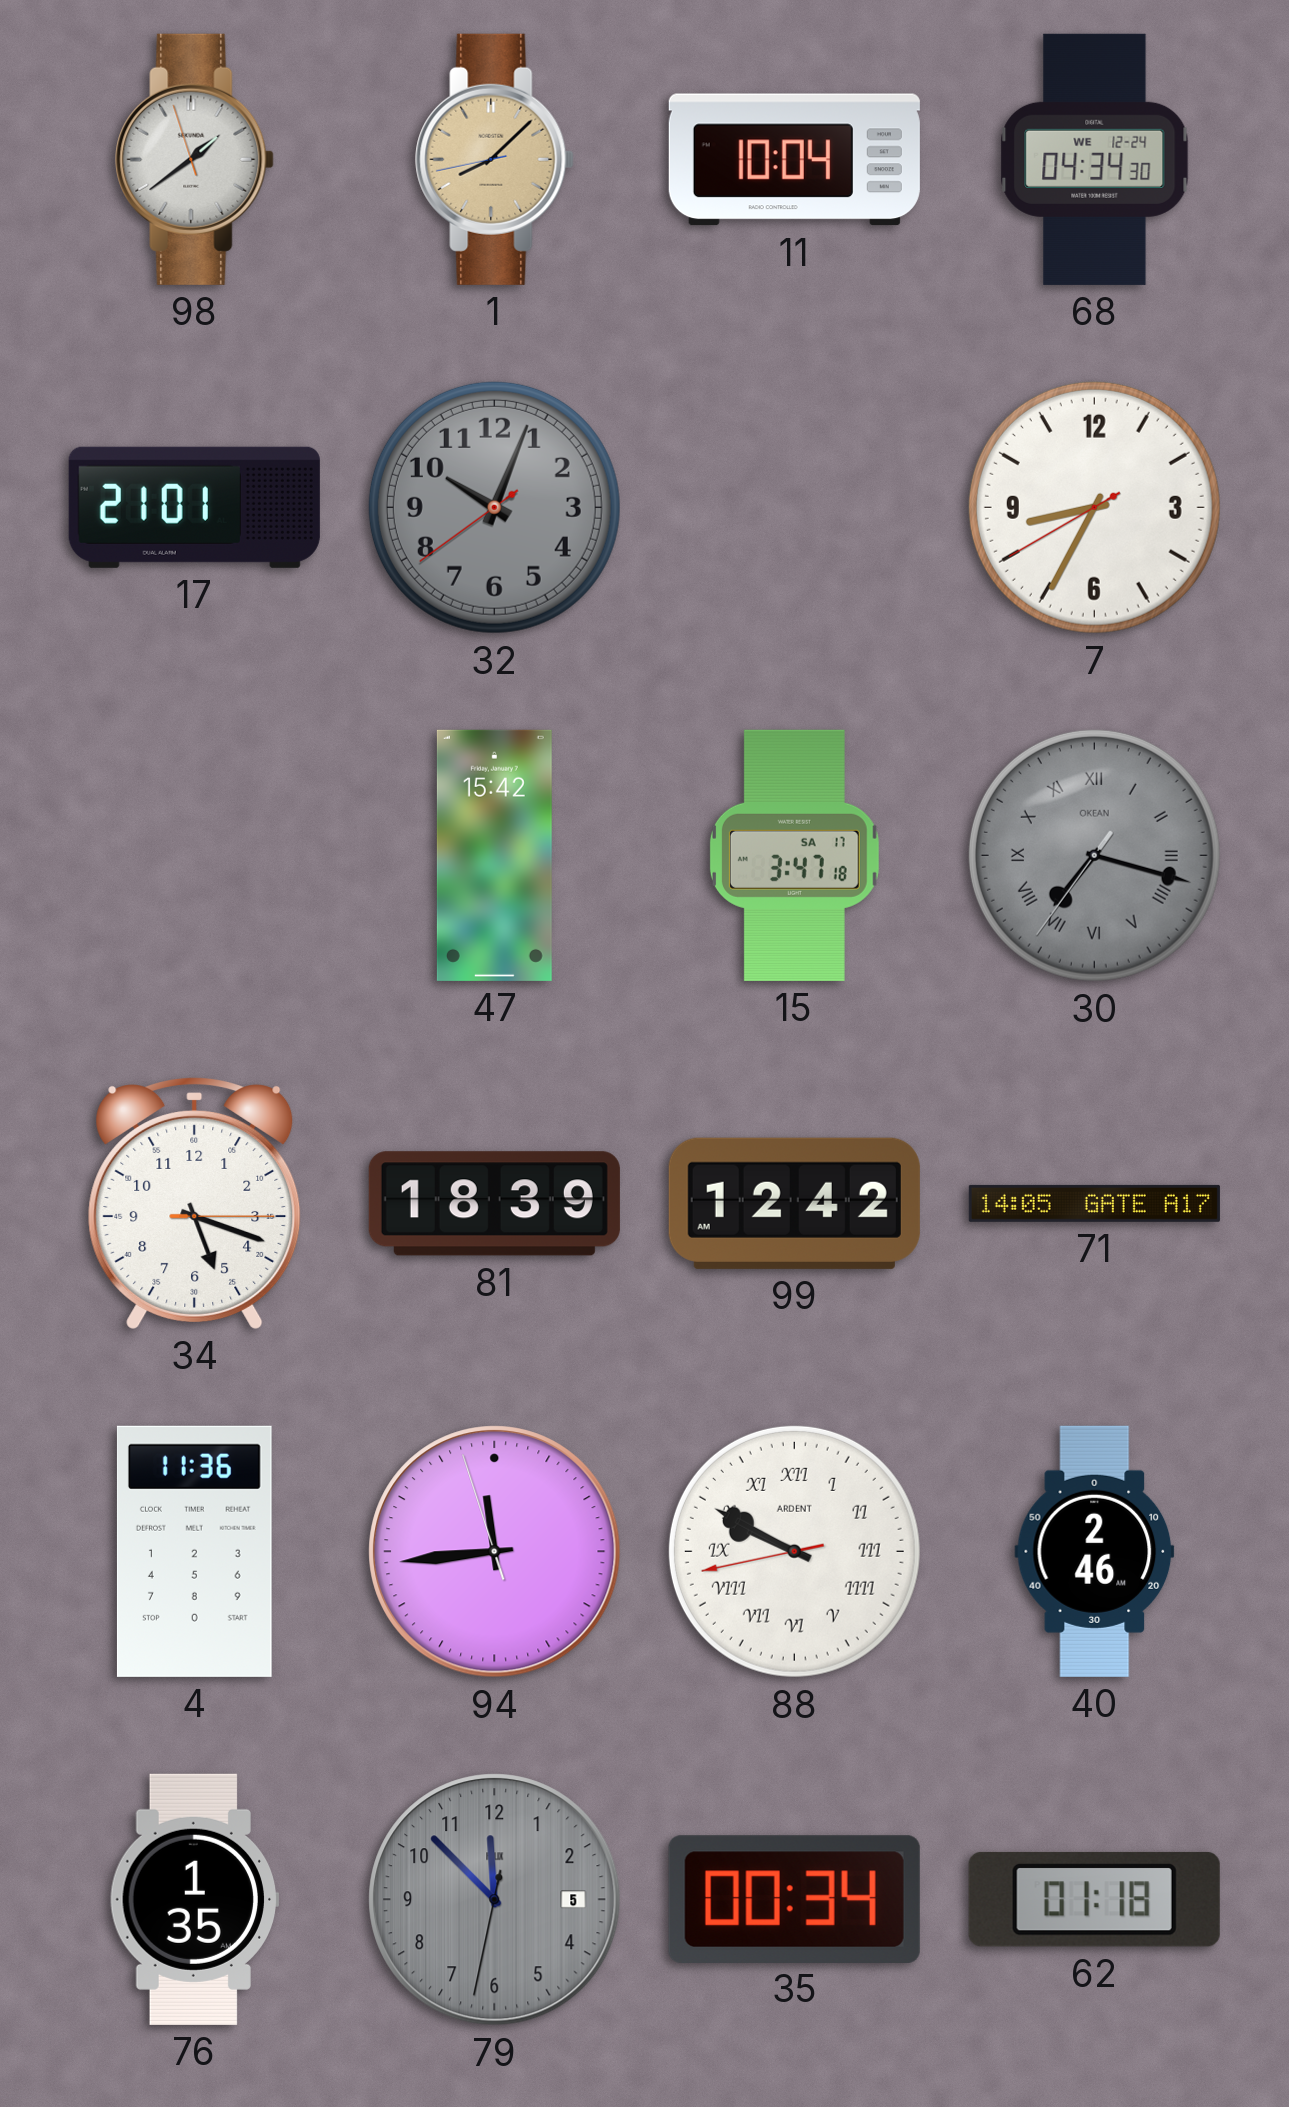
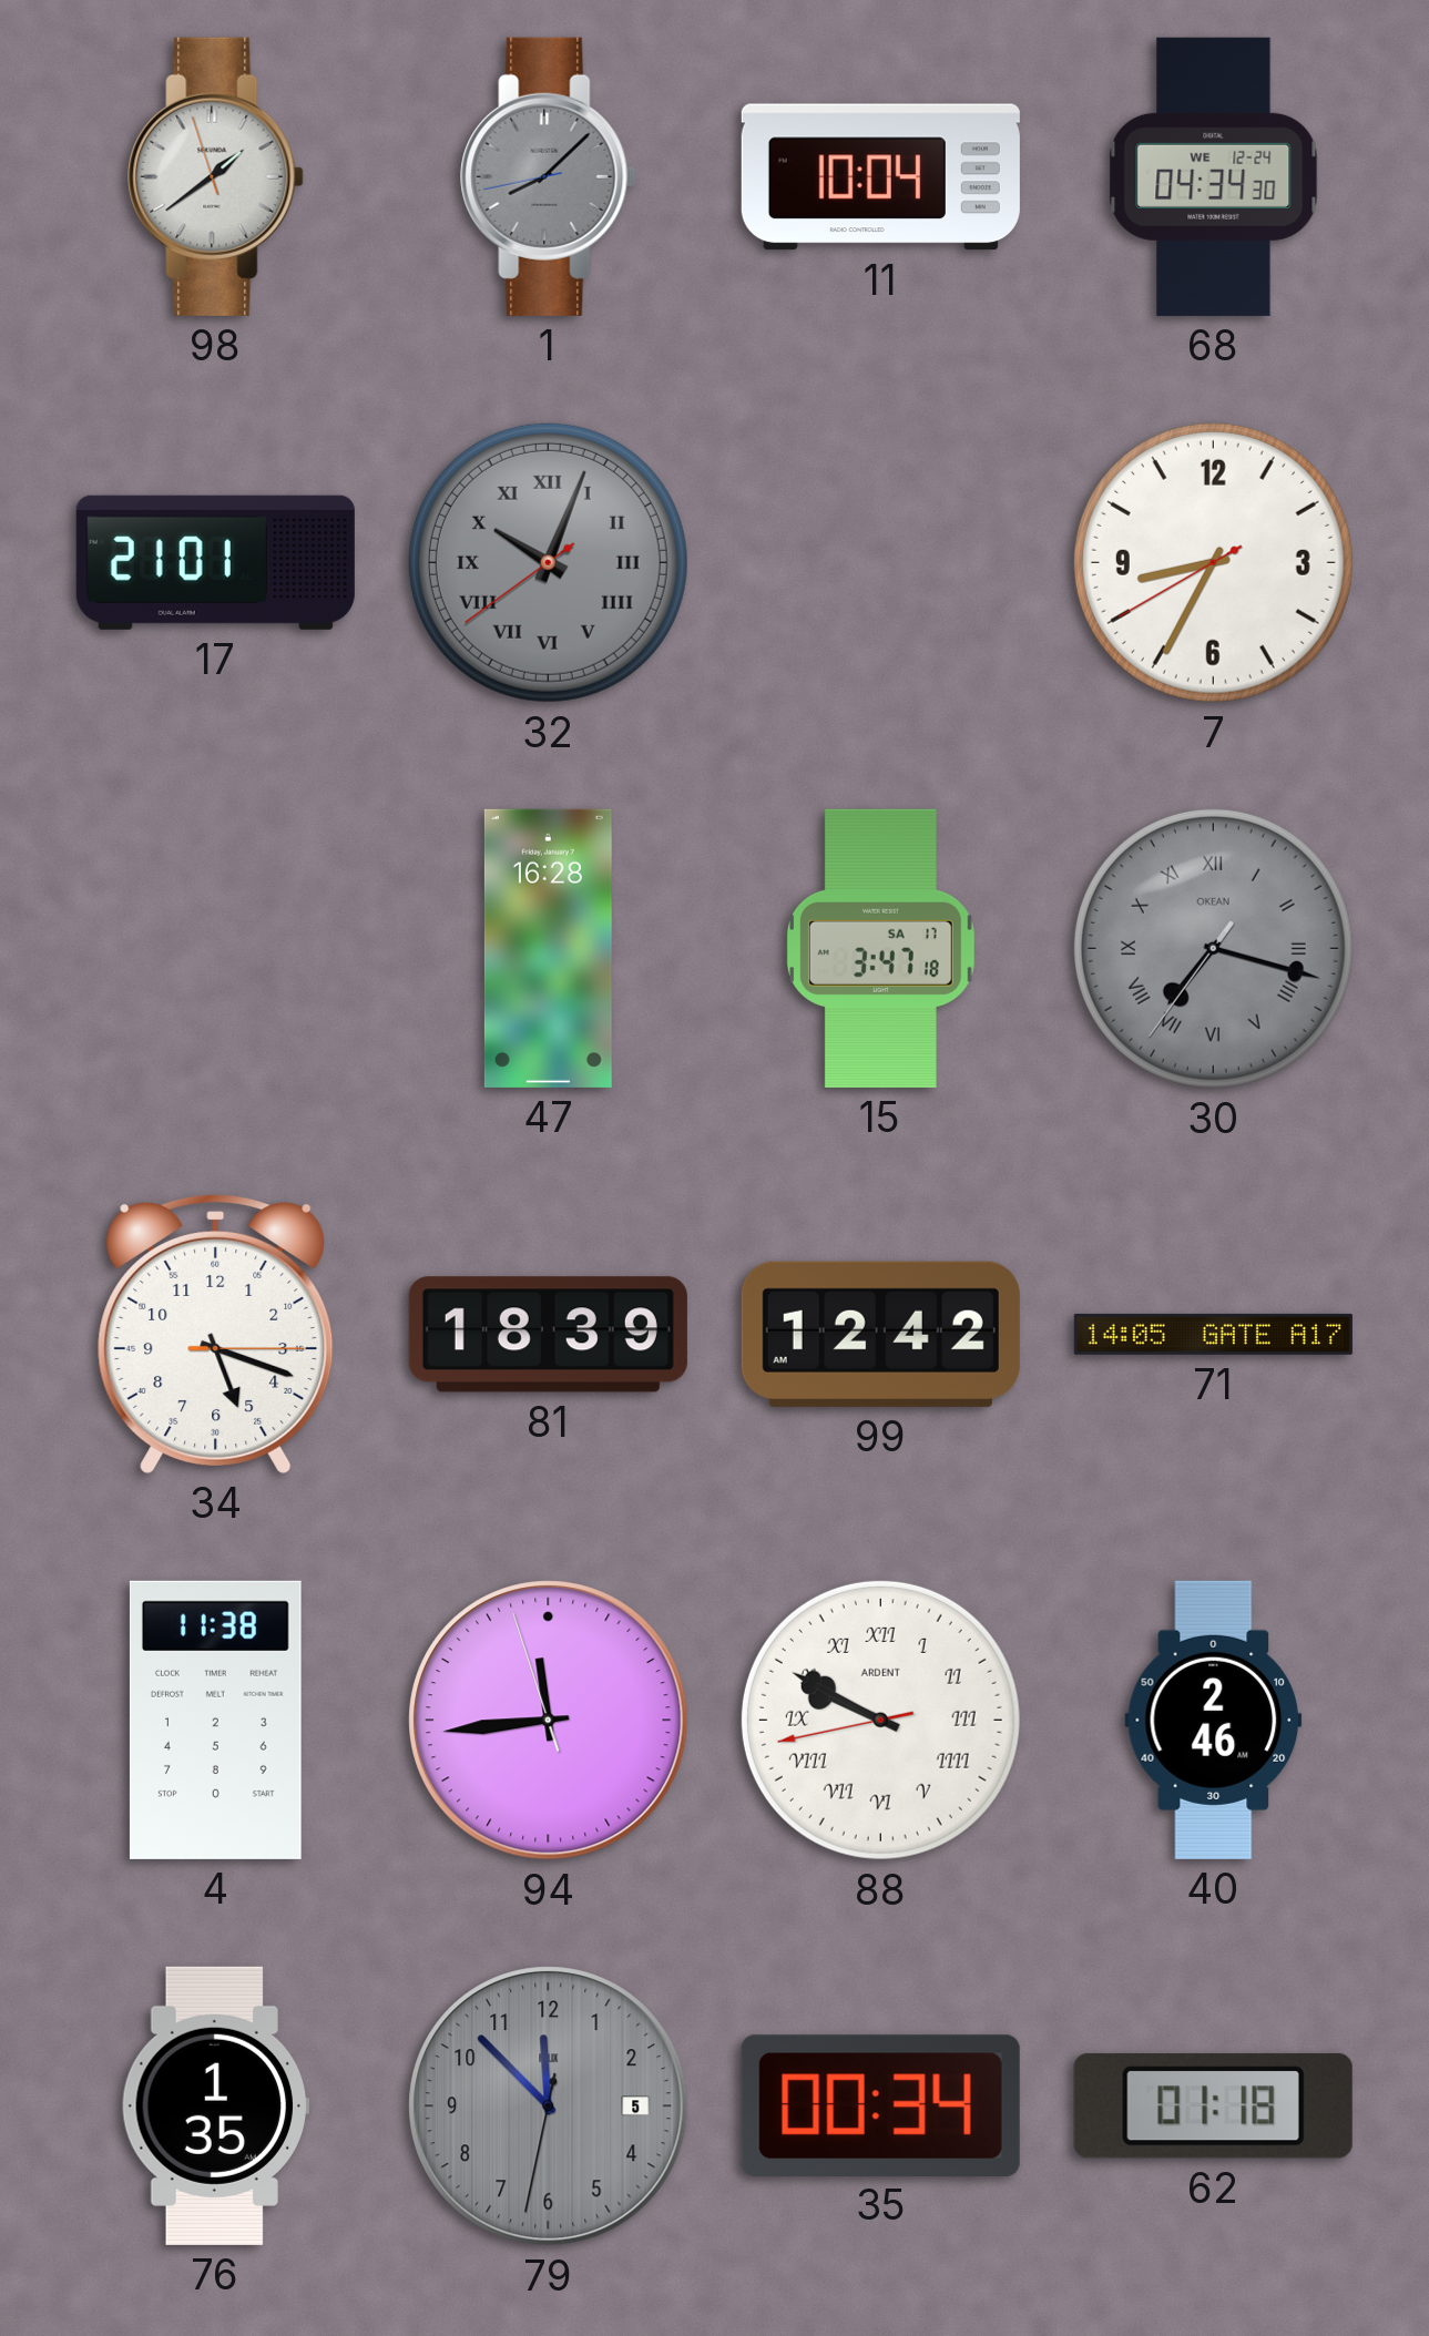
1 dial: champagne -> grey
32 numerals: Arabic -> Roman
47: 15:42 -> 16:28
4: 11:36 -> 11:38
